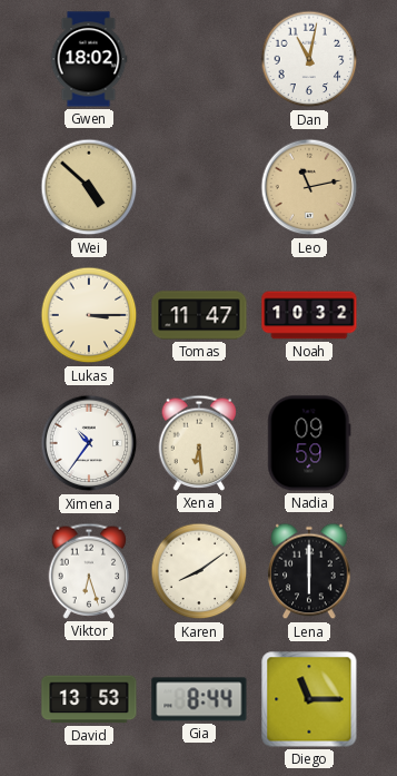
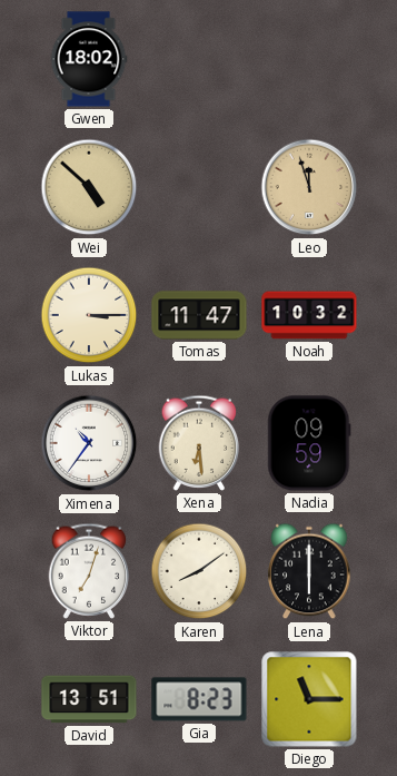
Dan: 11:02 -> none
Leo: 11:13 -> 11:57
Viktor: 6:27 -> 7:03
David: 13:53 -> 13:51
Gia: 8:44 -> 8:23
